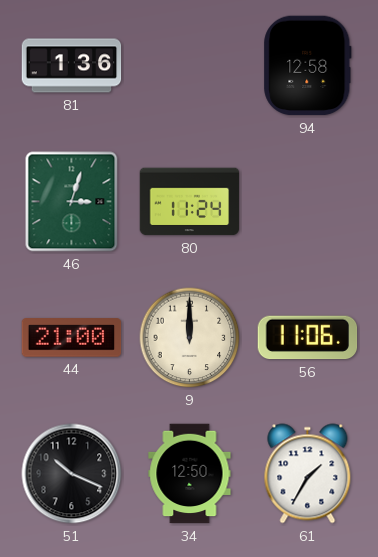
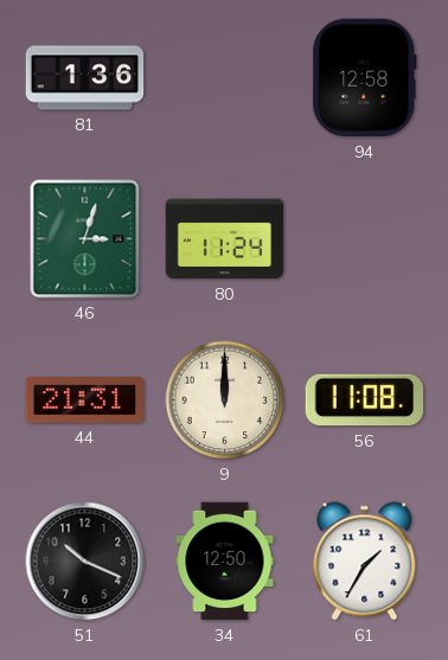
44: 21:00 -> 21:31
56: 11:06 -> 11:08
